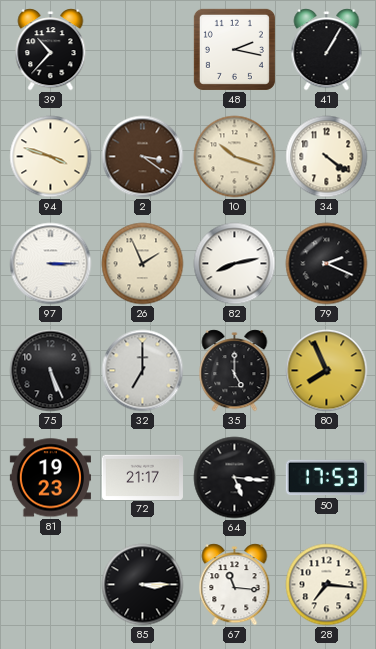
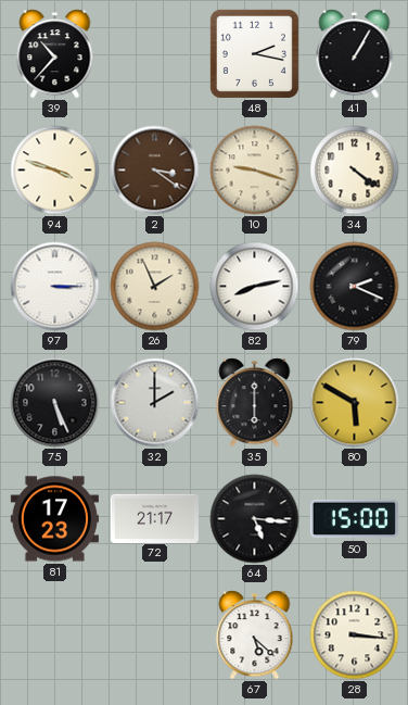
10: 10:18 -> 9:18
32: 7:00 -> 2:00
35: 5:00 -> 6:00
80: 7:56 -> 5:50
81: 19:23 -> 17:23
50: 17:53 -> 15:00
85: 3:15 -> none
67: 11:16 -> 5:22
28: 7:16 -> 3:16
